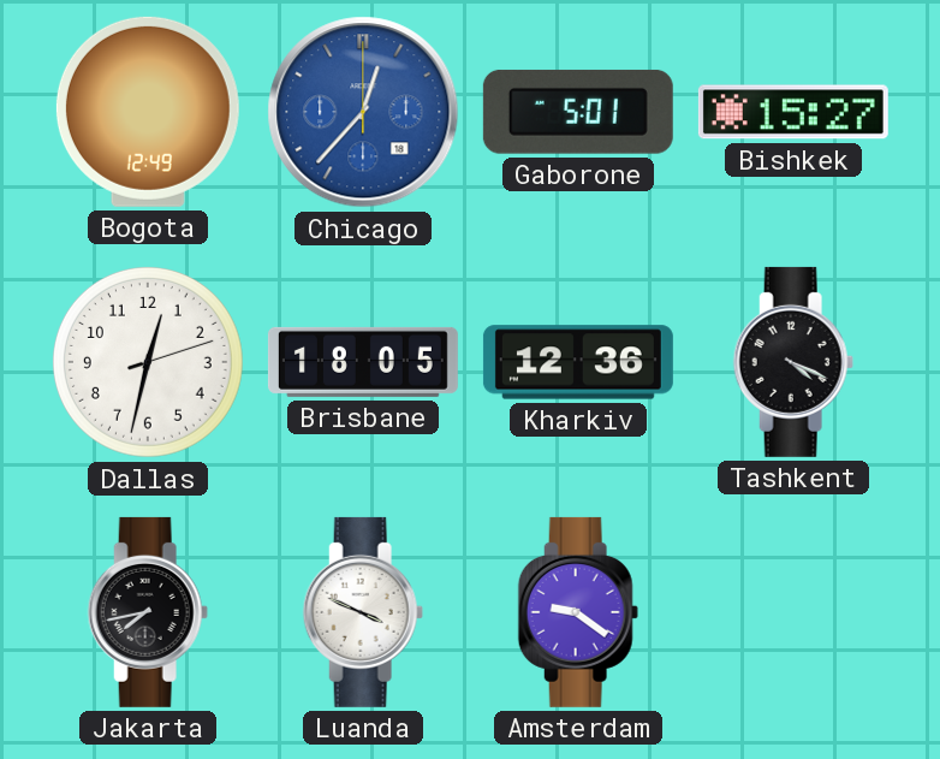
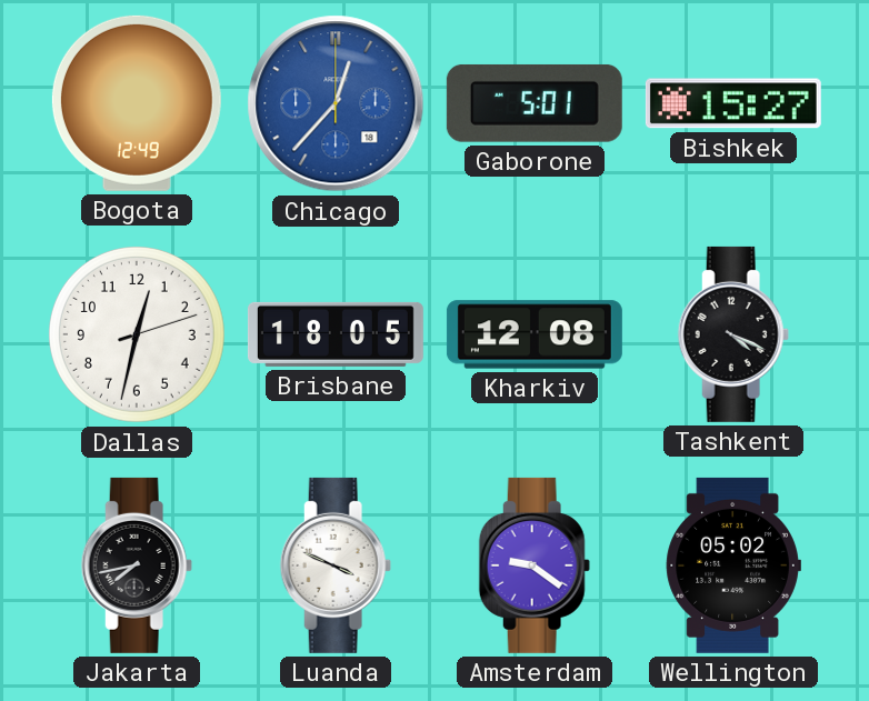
Kharkiv: 12:36 -> 12:08
Wellington: none -> 05:02
